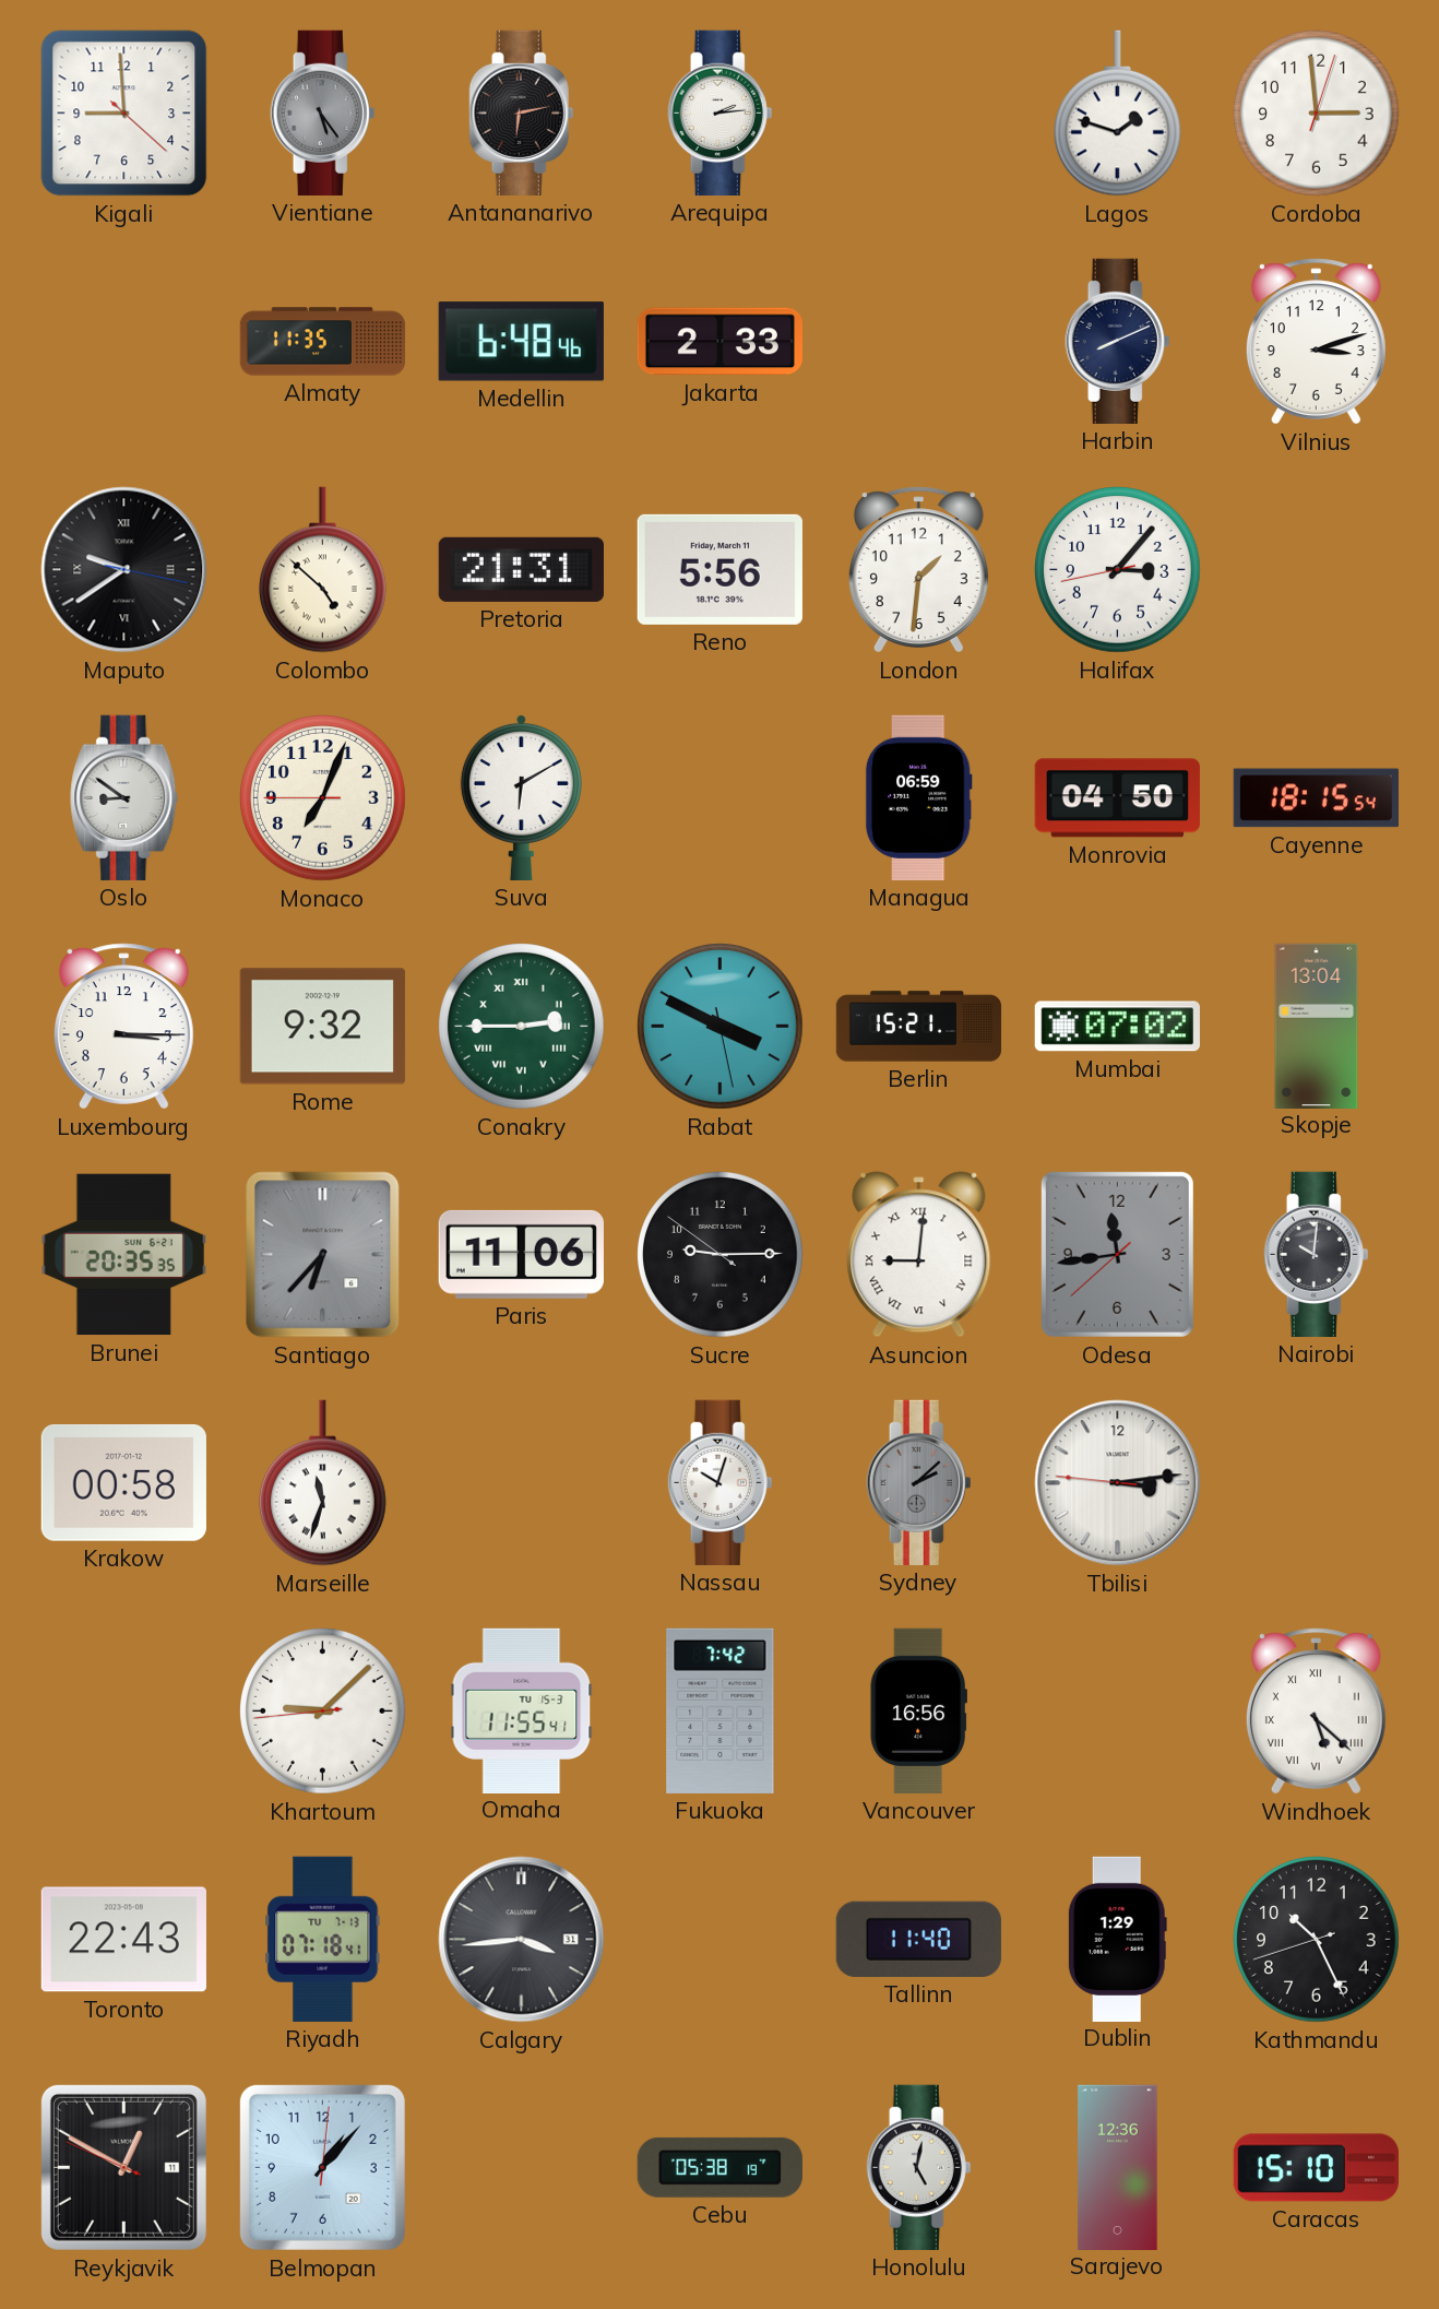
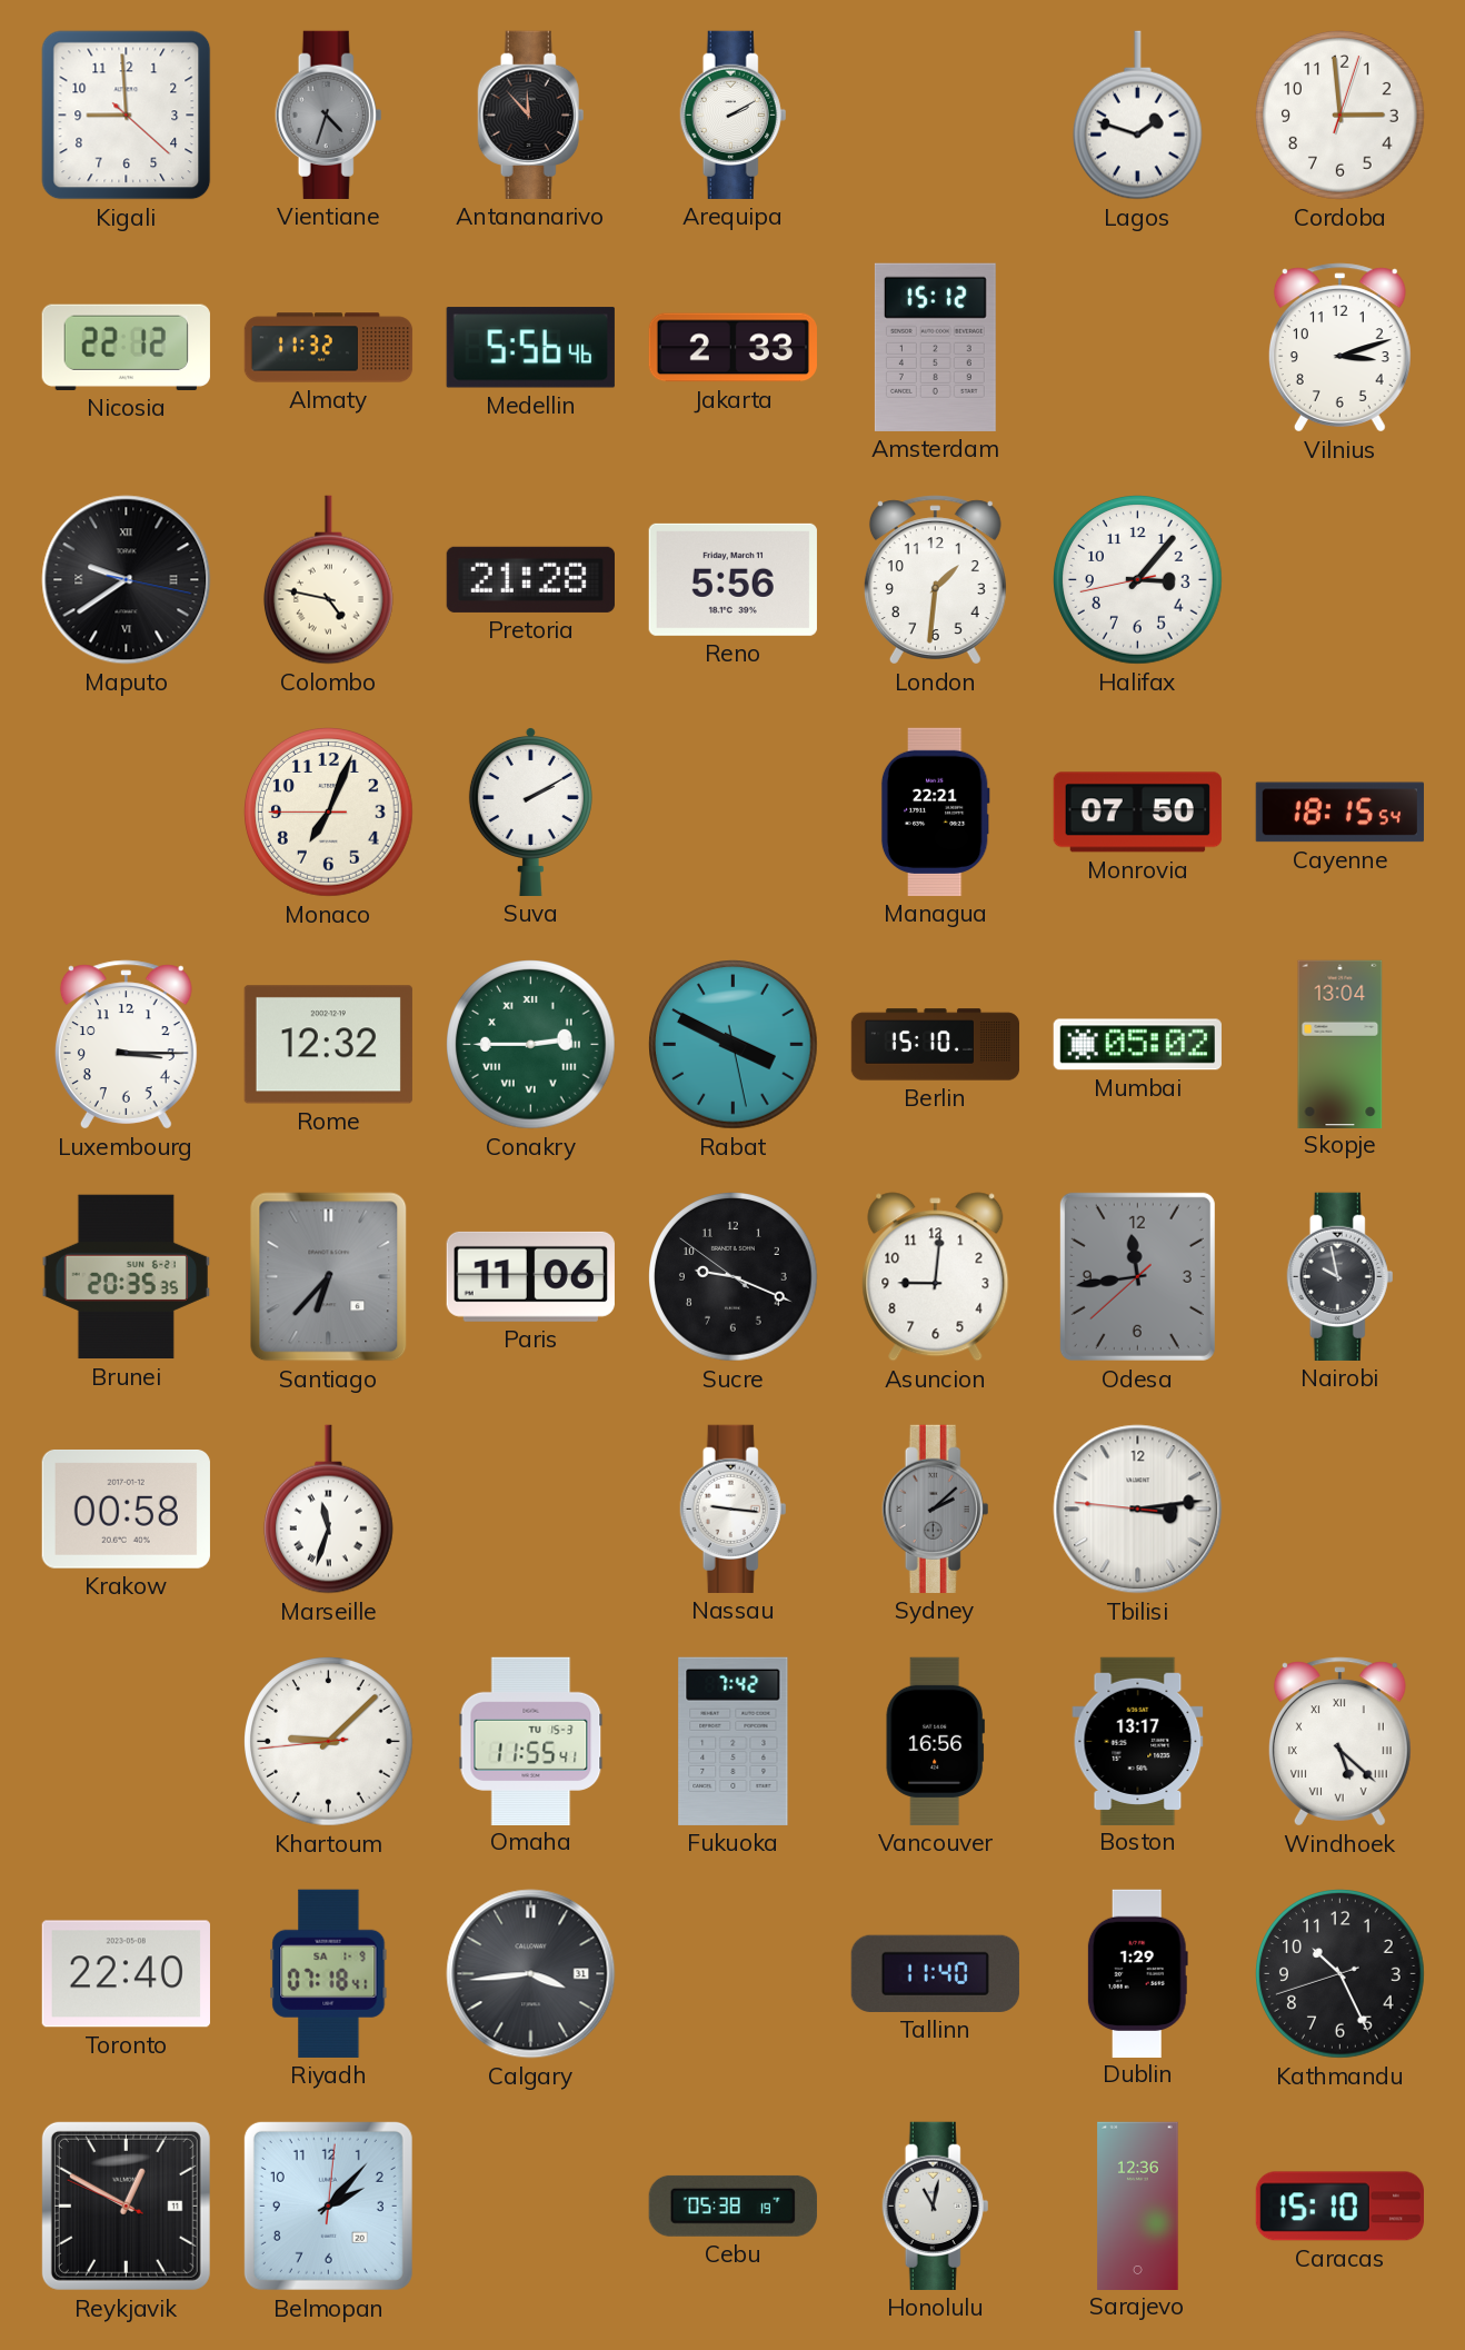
Vientiane: 5:24 -> 4:33
Antananarivo: 6:13 -> 11:53
Arequipa: 2:14 -> 2:10
Nicosia: none -> 22:12
Almaty: 11:35 -> 11:32
Medellin: 6:48 -> 5:56
Amsterdam: none -> 15:12
Harbin: 8:11 -> none
Colombo: 4:52 -> 4:47
Pretoria: 21:31 -> 21:28
Oslo: 8:51 -> none
Suva: 6:10 -> 2:10
Managua: 06:59 -> 22:21
Monrovia: 04:50 -> 07:50
Rome: 9:32 -> 12:32
Berlin: 15:21 -> 15:10
Mumbai: 07:02 -> 05:02
Sucre: 9:14 -> 9:18
Asuncion numerals: Roman -> Arabic
Nairobi: 10:01 -> 9:58
Nassau: 10:03 -> 9:16
Boston: none -> 13:17
Toronto: 22:43 -> 22:40
Riyadh date: TU 7-13 -> SA 1-9
Belmopan: 1:07 -> 2:07
Honolulu: 5:02 -> 11:02
